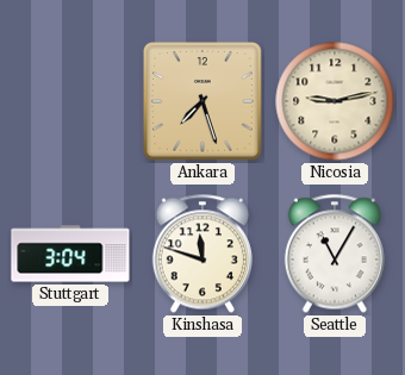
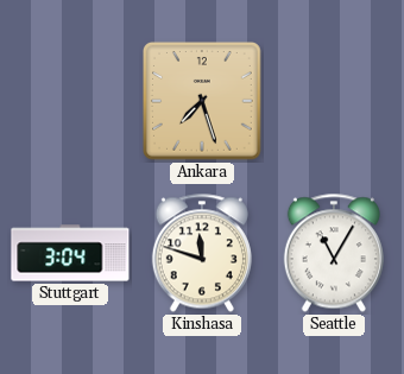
Nicosia: 9:13 -> none
